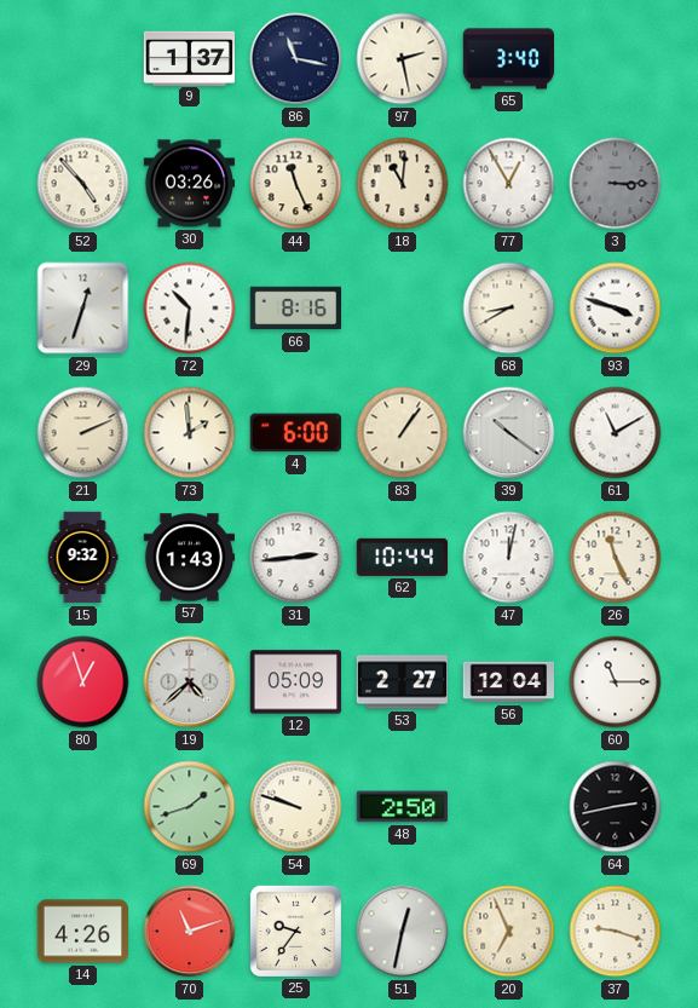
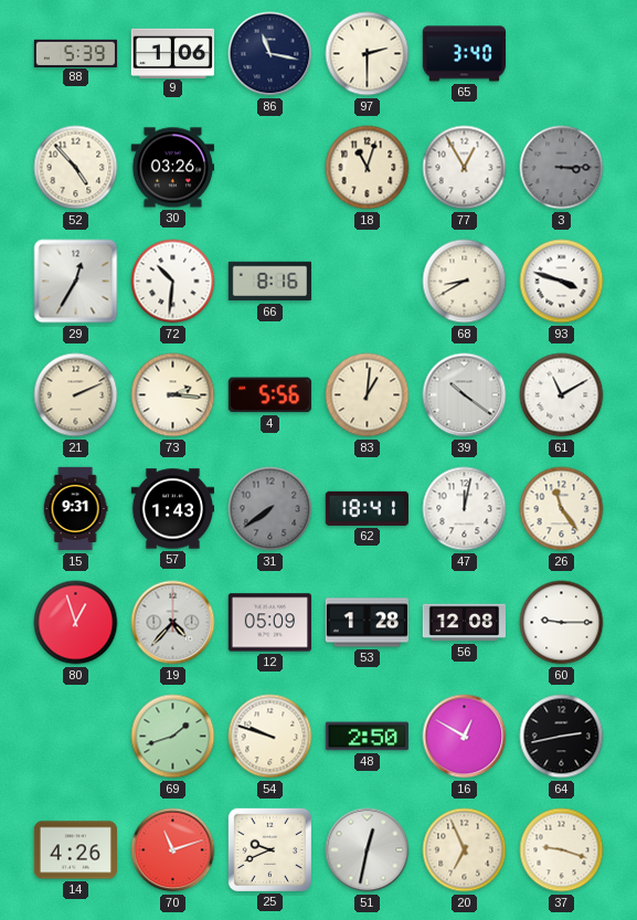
88: none -> 5:39
9: 1:37 -> 1:06
97: 2:28 -> 2:30
44: 11:26 -> none
18: 11:01 -> 11:03
29: 12:33 -> 12:35
73: 1:59 -> 2:16
4: 6:00 -> 5:56
83: 1:06 -> 1:01
15: 9:32 -> 9:31
31: 2:44 -> 7:39
31 dial: white -> grey
62: 10:44 -> 18:41
26: 11:26 -> 11:24
19: 4:38 -> 4:37
53: 2:27 -> 1:28
56: 12:04 -> 12:08
60: 11:15 -> 9:15
16: none -> 12:50
25: 9:36 -> 9:41
